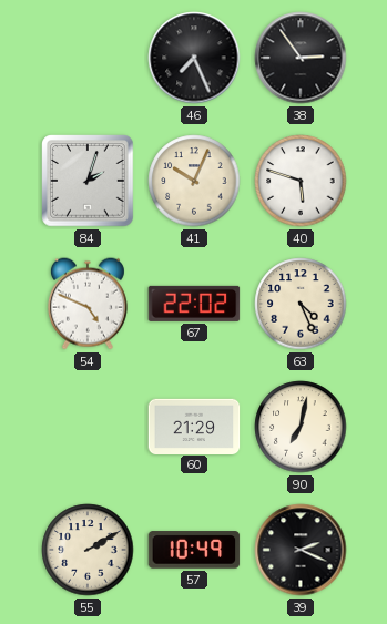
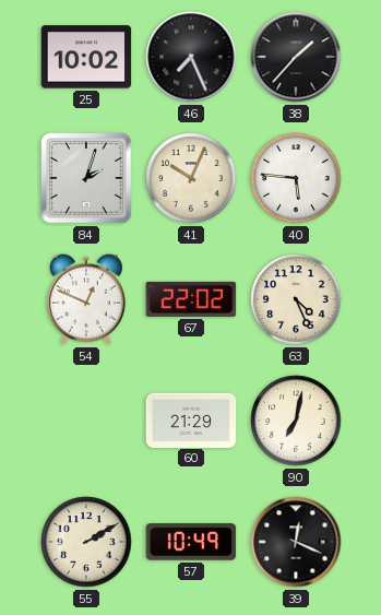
25: none -> 10:02
38: 2:54 -> 1:37
40: 5:48 -> 5:46
54: 4:49 -> 12:49
39: 2:19 -> 12:19
